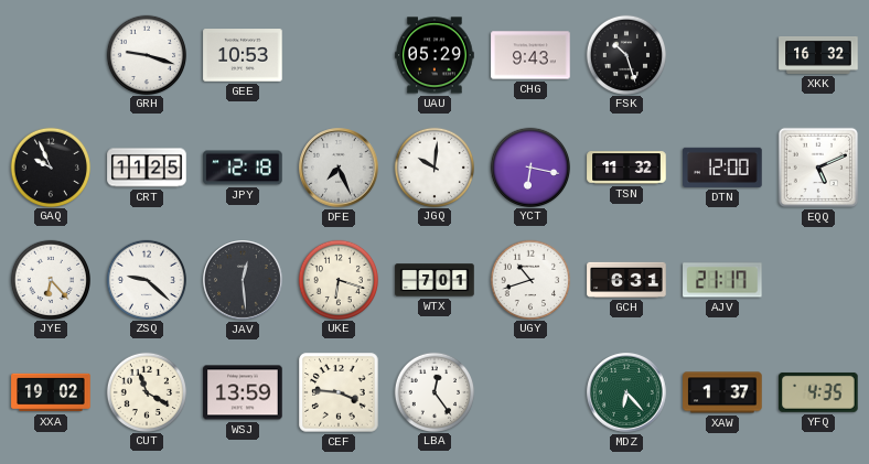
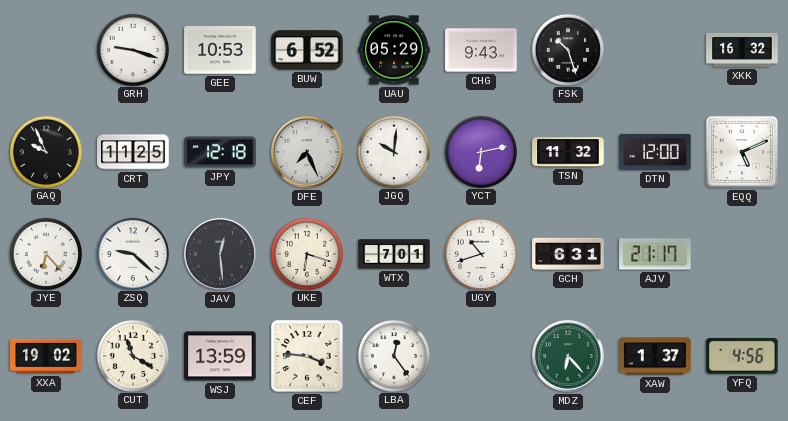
BUW: none -> 6:52
YCT: 6:17 -> 6:13
YFQ: 4:35 -> 4:56
